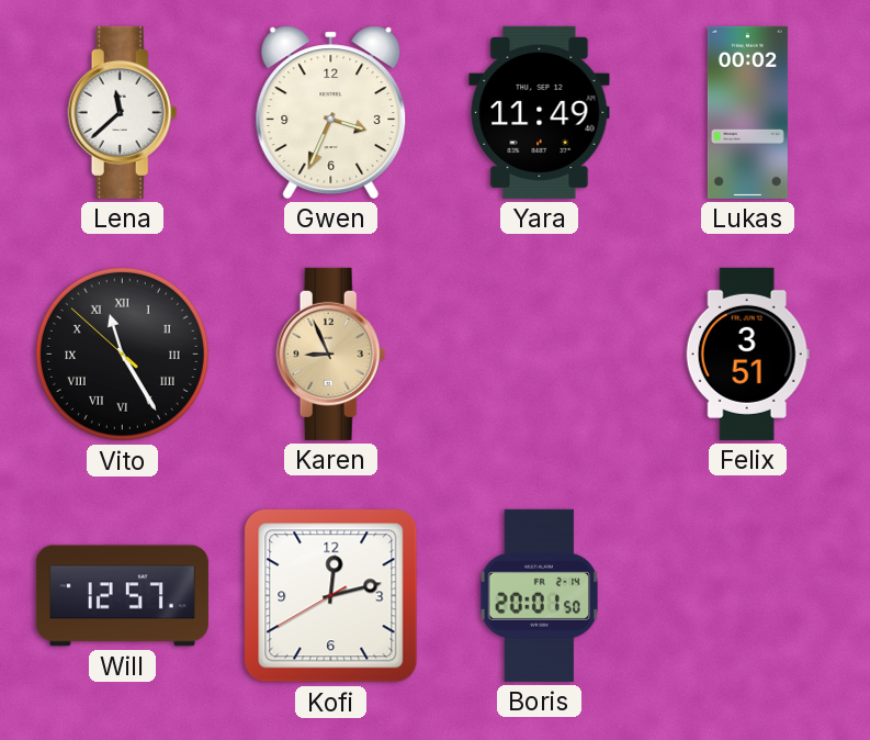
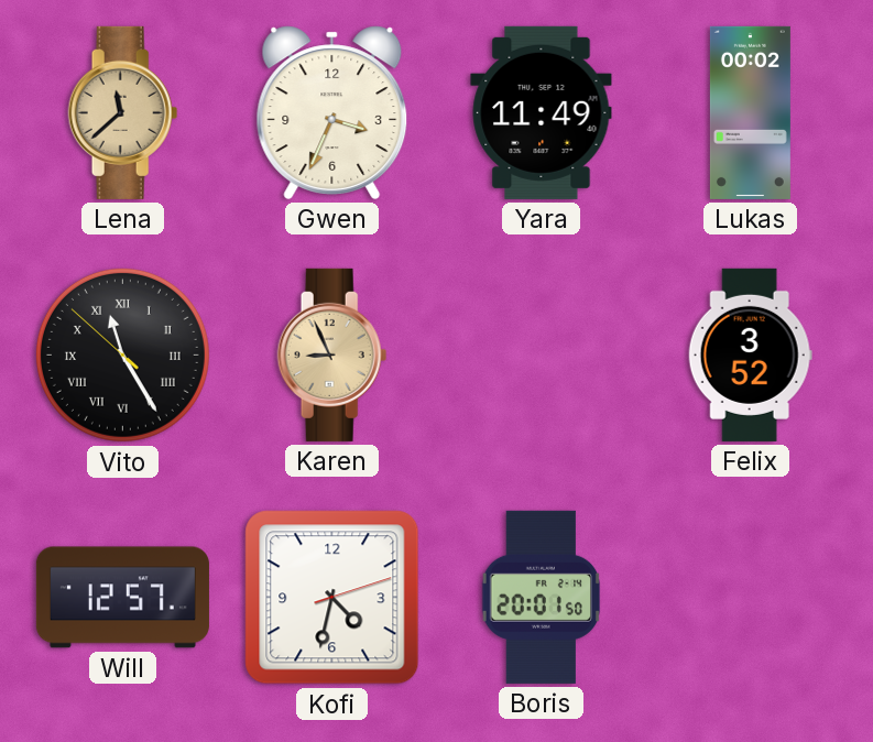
Lena dial: white -> champagne
Felix: 3:51 -> 3:52
Kofi: 12:12 -> 4:32
